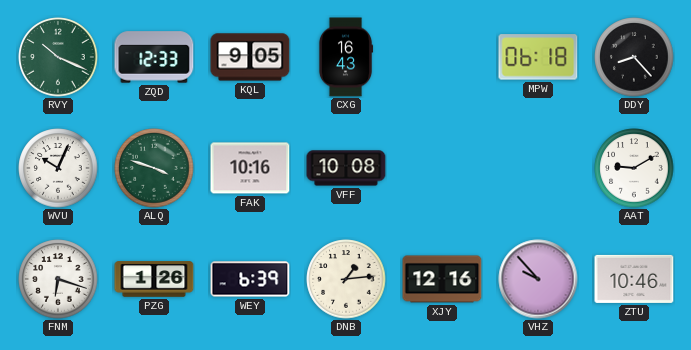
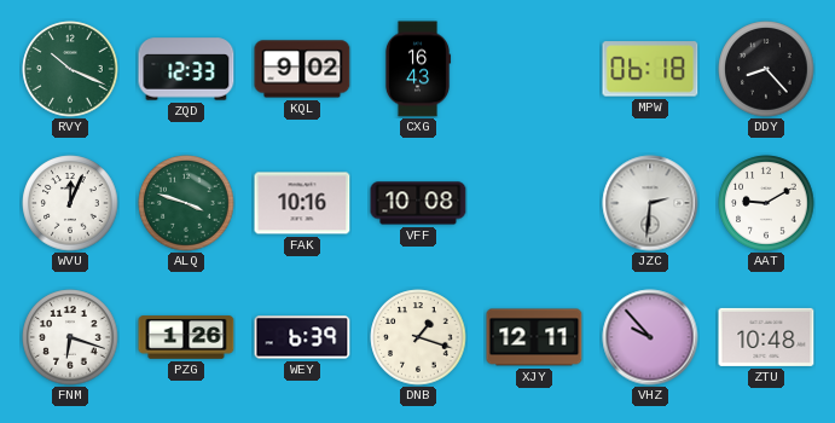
KQL: 9:05 -> 9:02
WVU: 10:04 -> 12:04
JZC: none -> 2:31
DNB: 1:14 -> 1:18
XJY: 12:16 -> 12:11
ZTU: 10:46 -> 10:48
